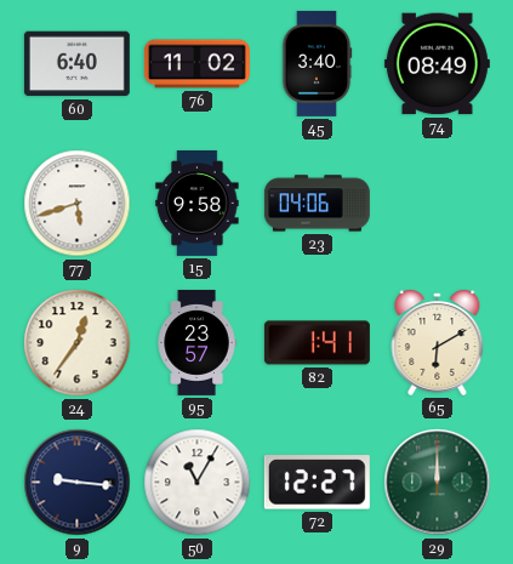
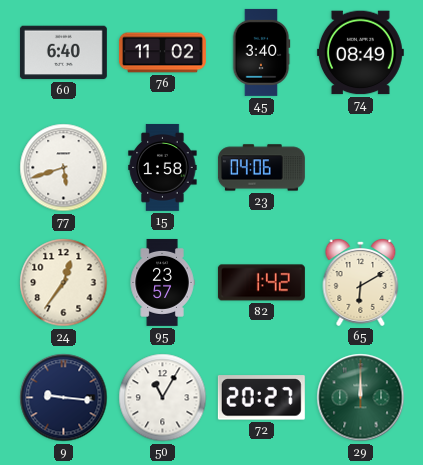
15: 9:58 -> 1:58
82: 1:41 -> 1:42
72: 12:27 -> 20:27
